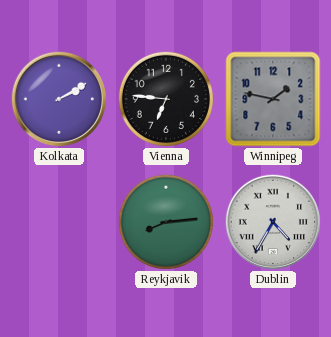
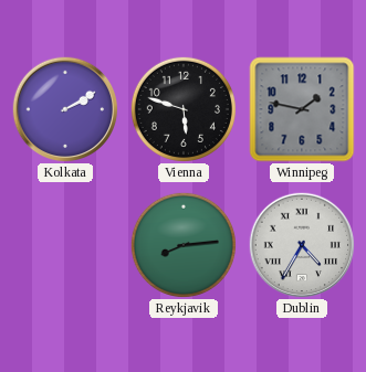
Vienna: 6:46 -> 5:48
